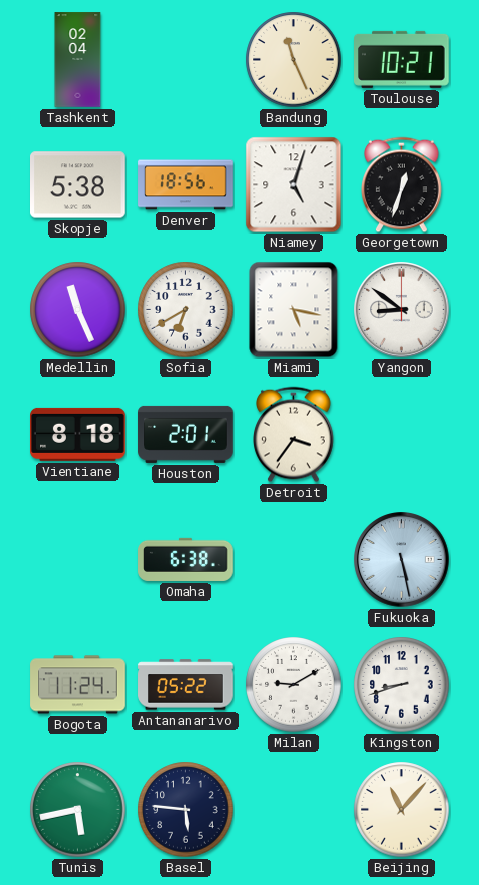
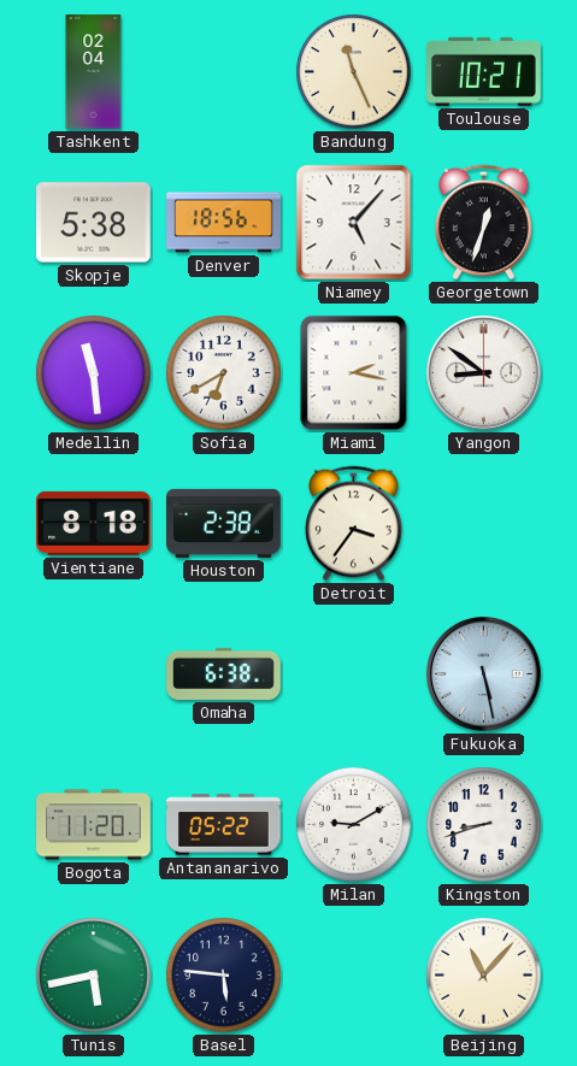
Niamey: 5:03 -> 5:07
Medellin: 11:26 -> 11:29
Miami: 5:17 -> 2:17
Houston: 2:01 -> 2:38
Bogota: 11:24 -> 11:20
